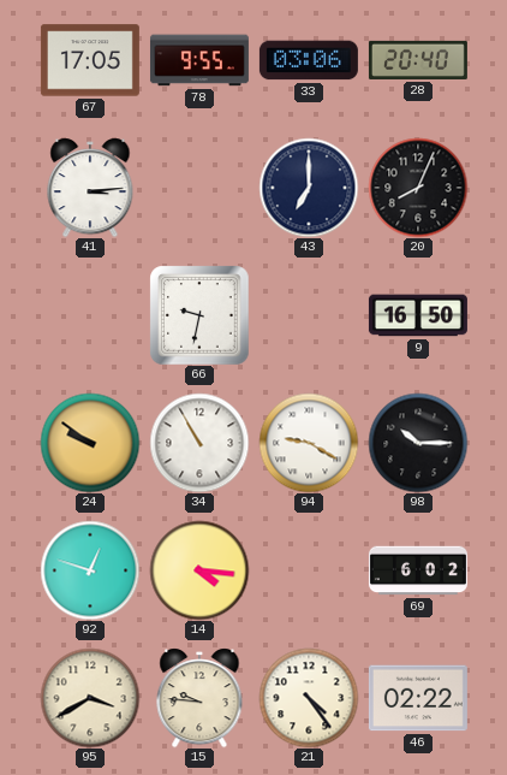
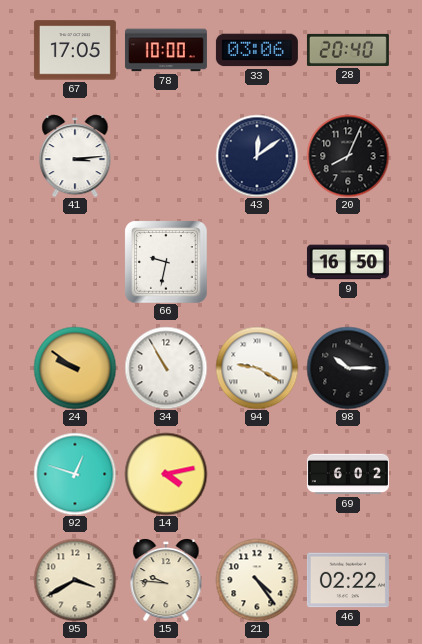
78: 9:55 -> 10:00
43: 7:00 -> 12:09
14: 4:16 -> 4:13
